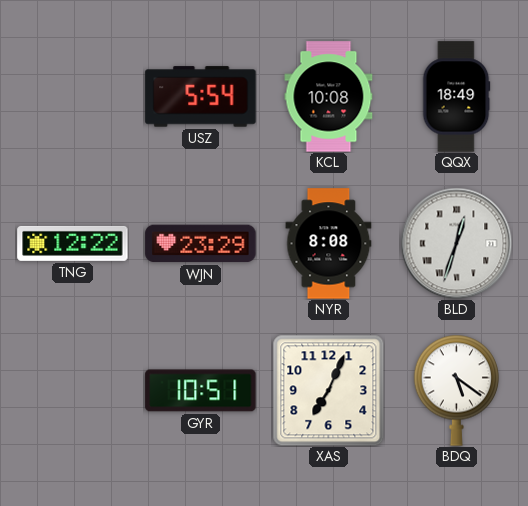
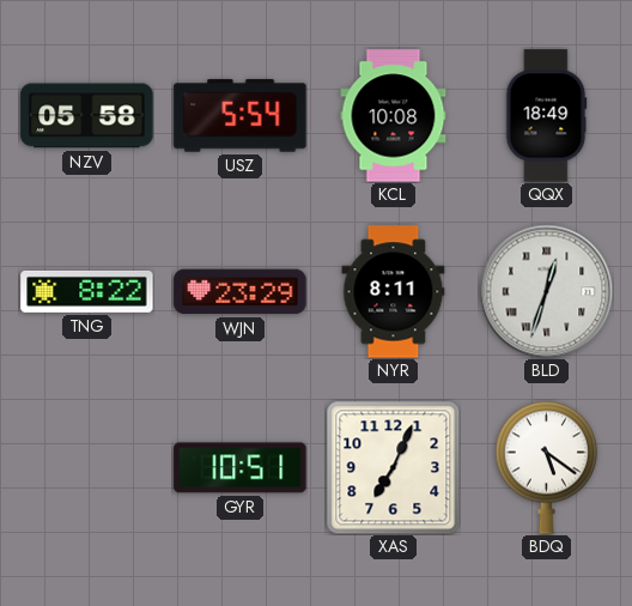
NZV: none -> 05:58
TNG: 12:22 -> 8:22
NYR: 8:08 -> 8:11
